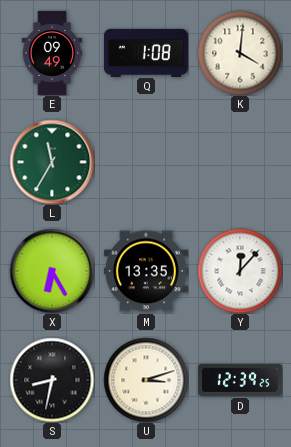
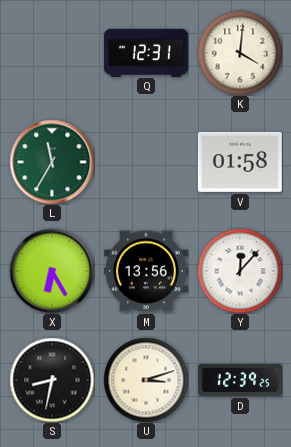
E: 09:49 -> none
Q: 1:08 -> 12:31
V: none -> 01:58
M: 13:35 -> 13:56
